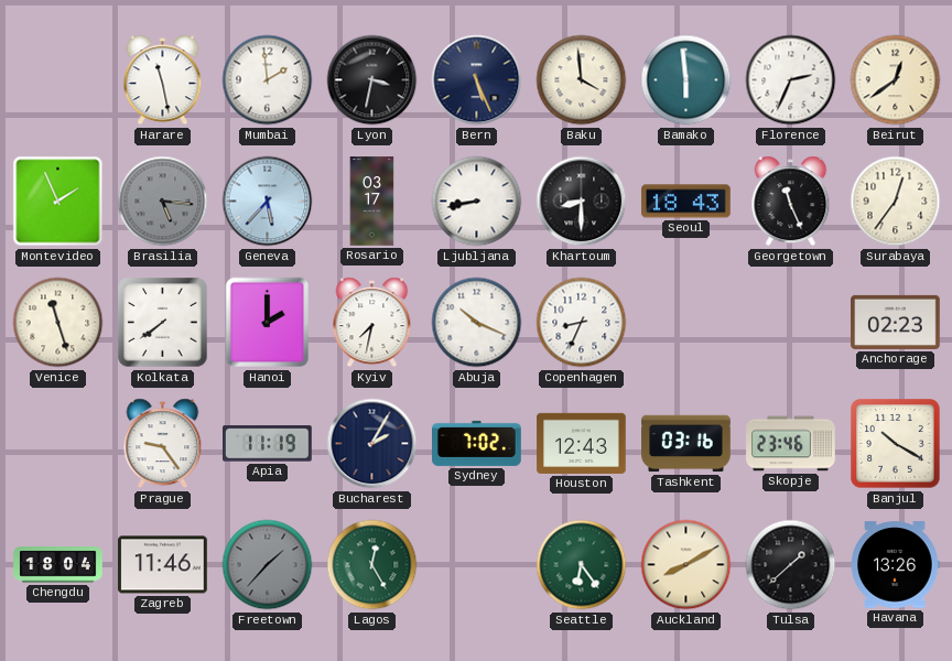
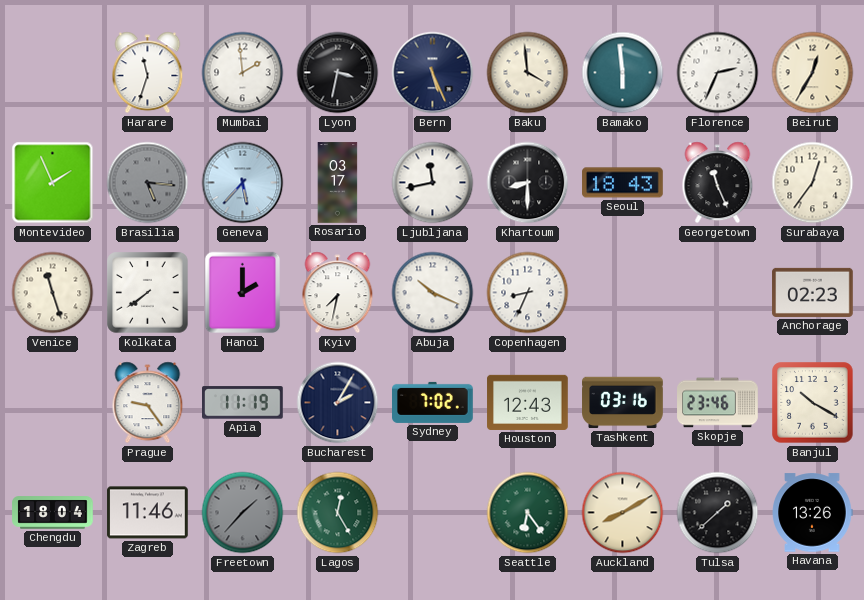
Harare: 11:28 -> 11:33
Beirut: 12:39 -> 12:35
Ljubljana: 8:43 -> 11:43
